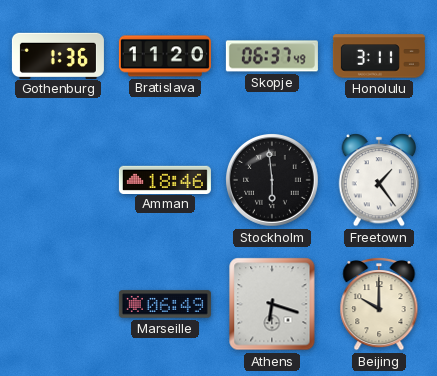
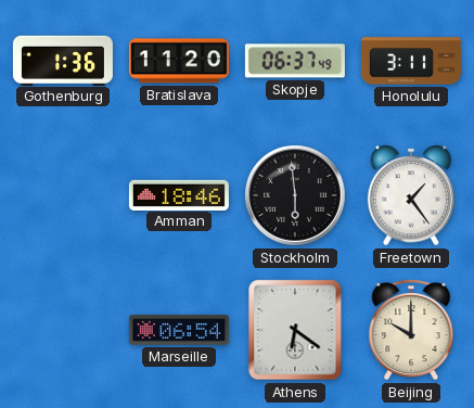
Marseille: 06:49 -> 06:54
Athens: 6:18 -> 6:21
